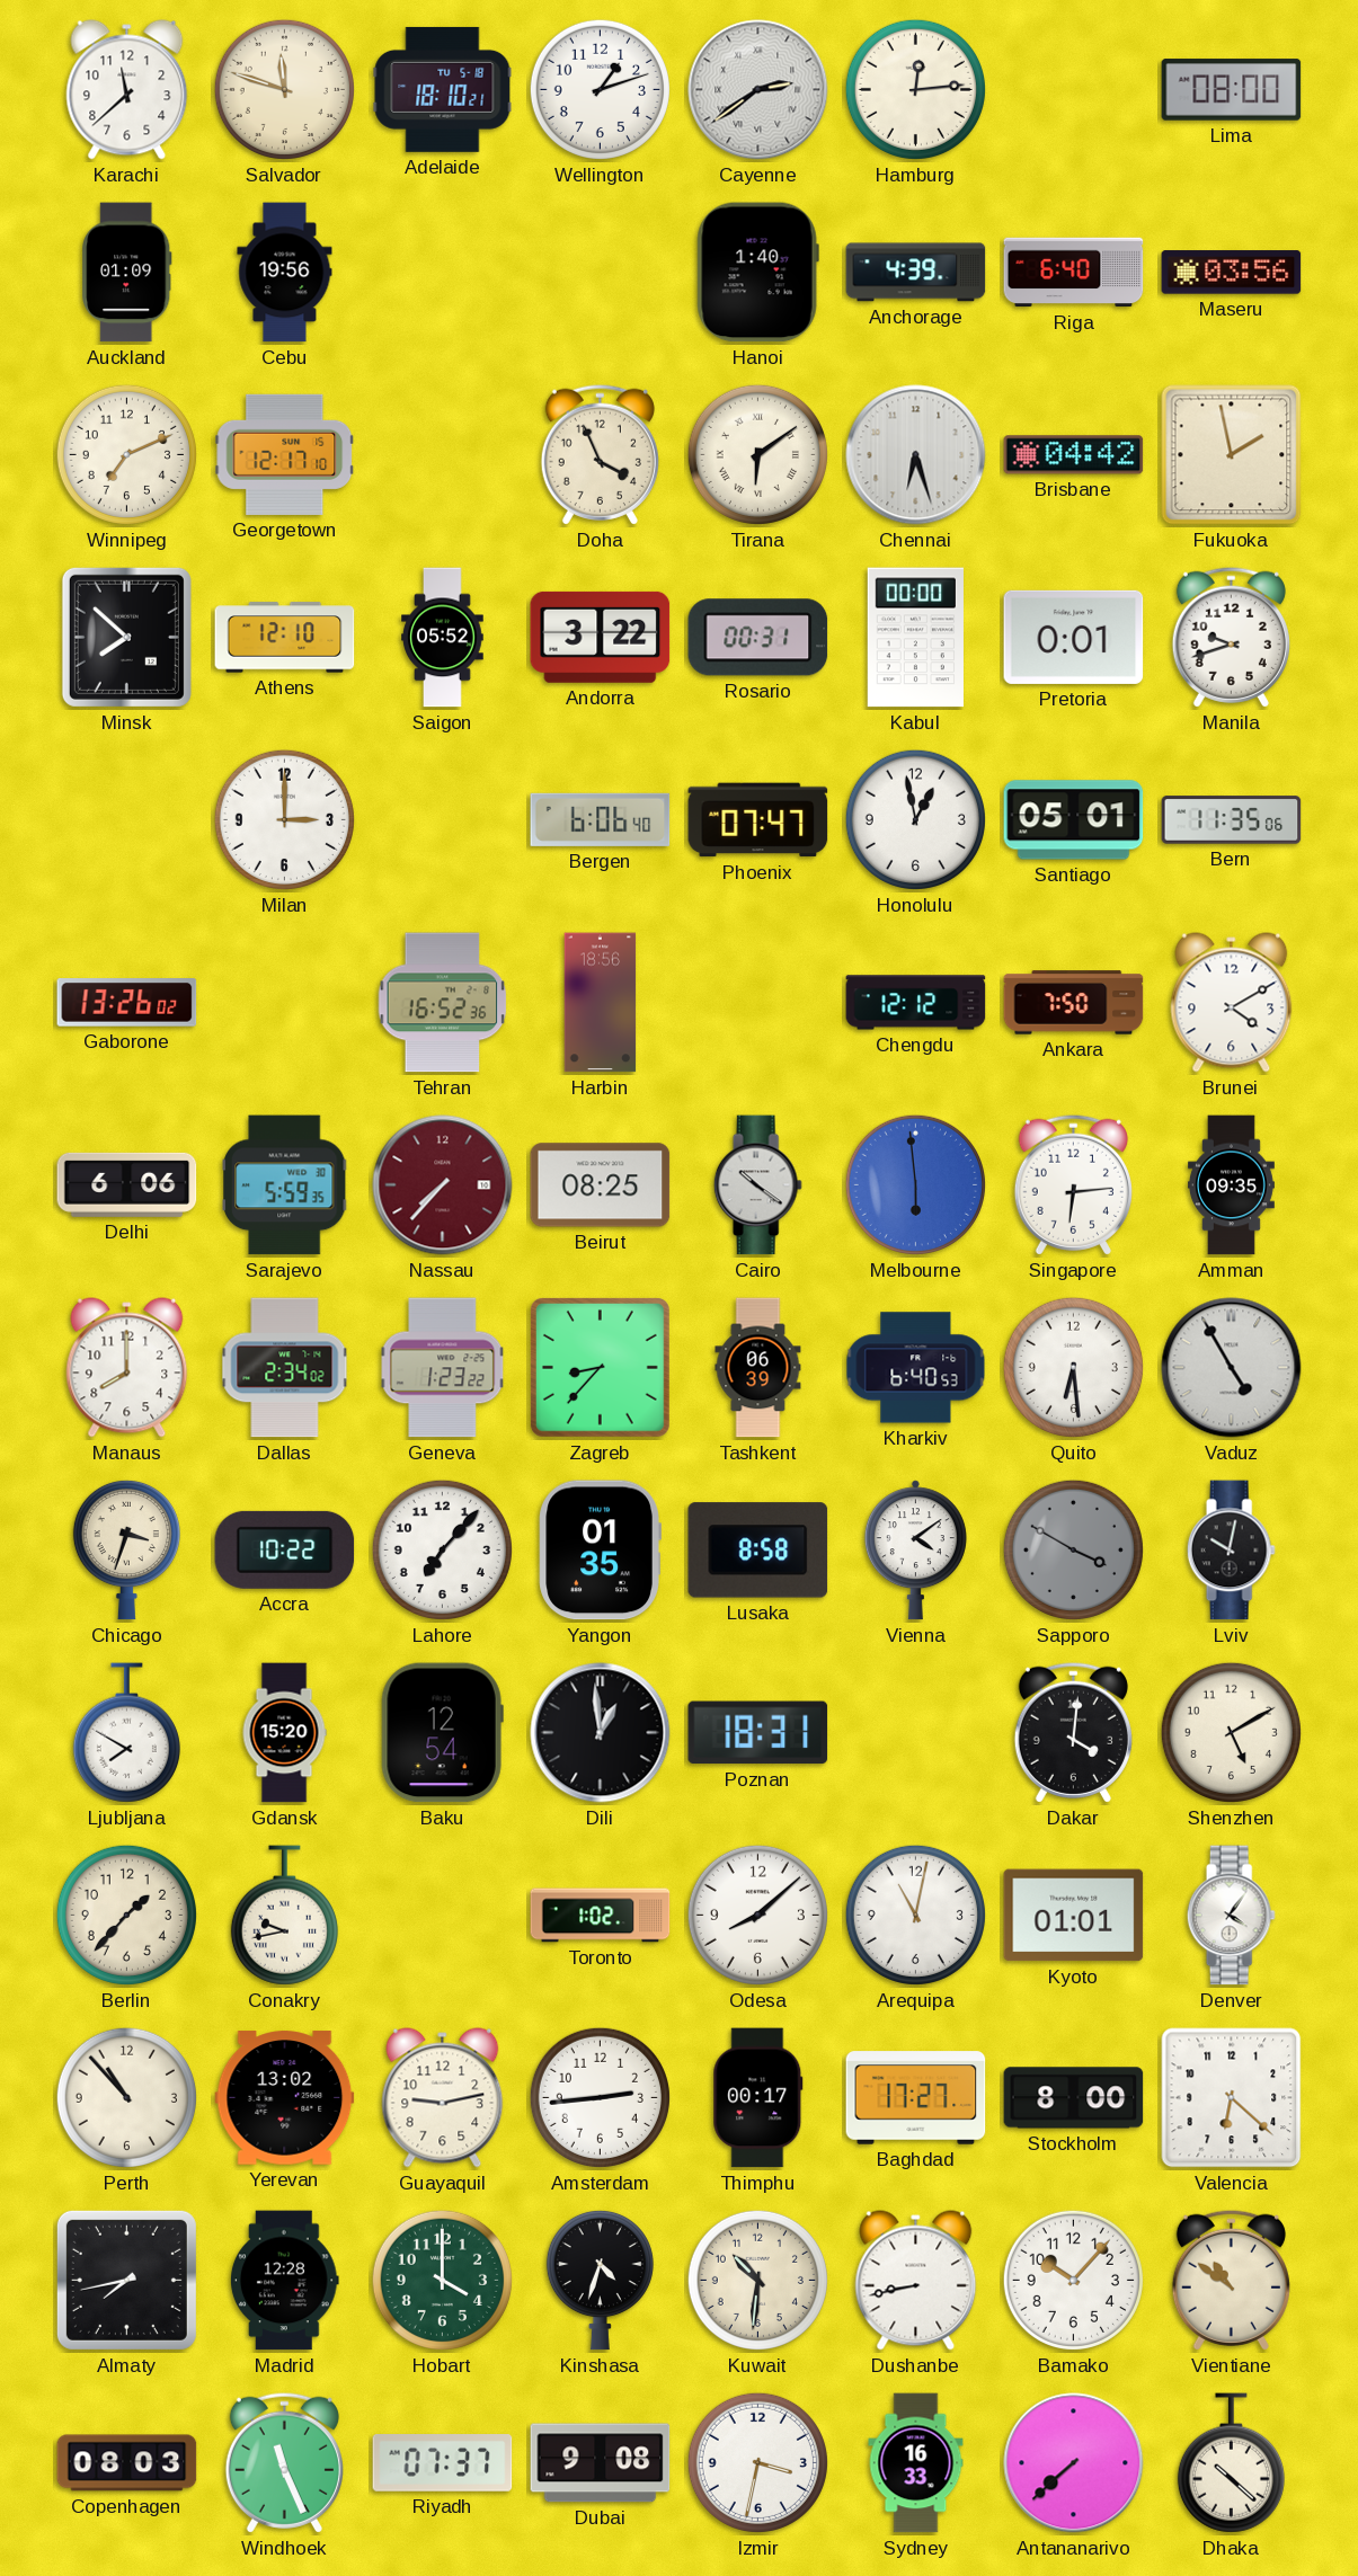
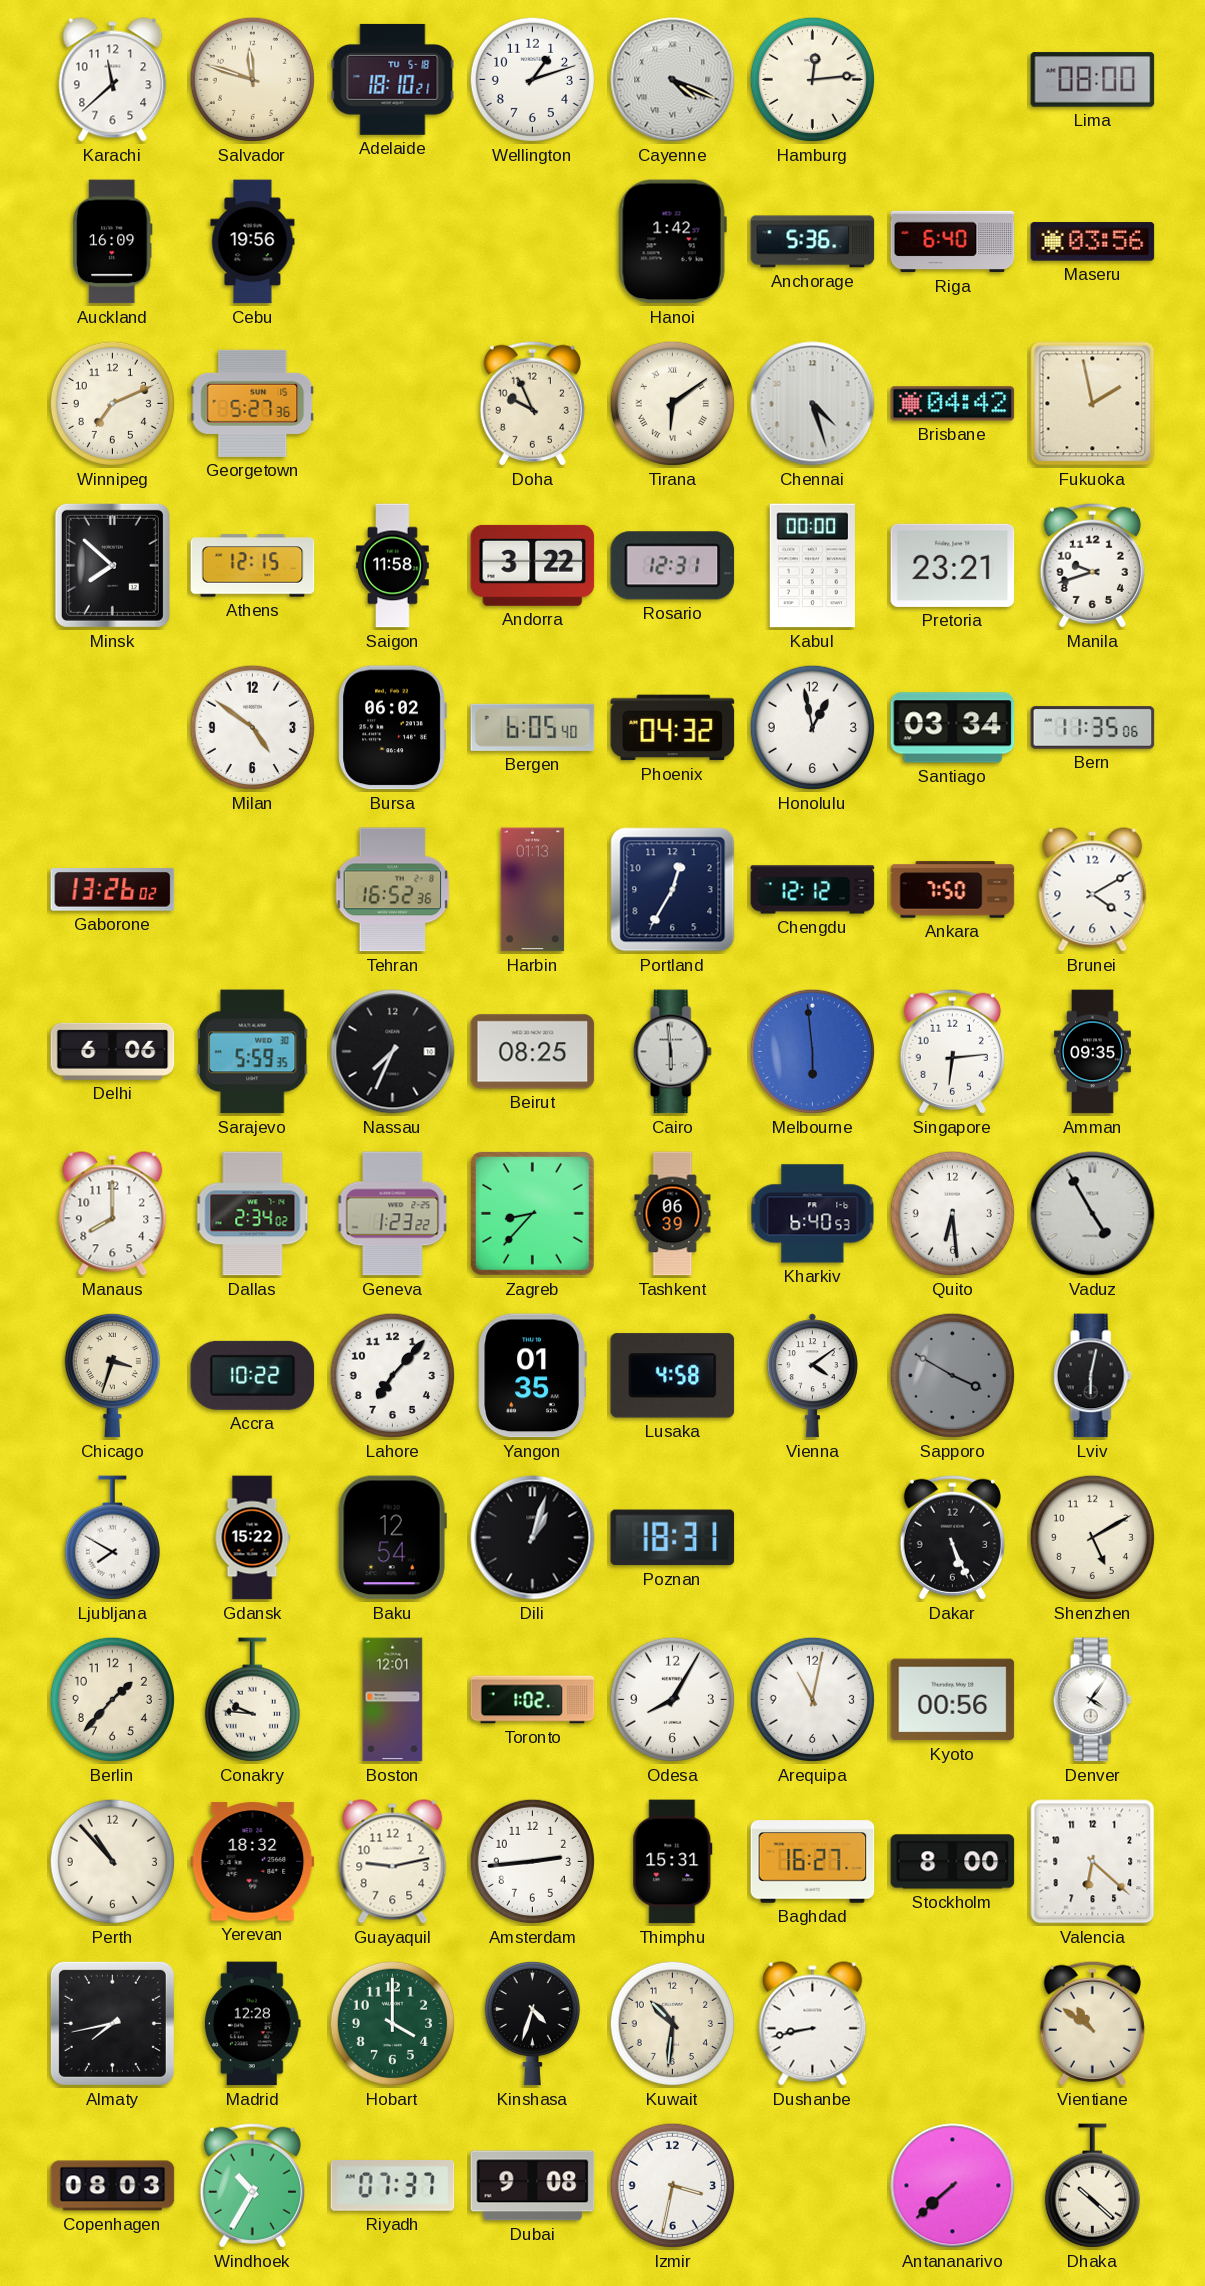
Cayenne: 2:39 -> 4:19
Auckland: 01:09 -> 16:09
Hanoi: 1:40 -> 1:42
Anchorage: 4:39 -> 5:36
Georgetown: 12:17 -> 5:27
Doha: 3:56 -> 9:56
Chennai: 6:27 -> 4:27
Athens: 12:10 -> 12:15
Saigon: 05:52 -> 11:58
Rosario: 00:31 -> 12:31
Pretoria: 0:01 -> 23:21
Milan: 3:00 -> 4:51
Bursa: none -> 06:02
Bergen: 6:06 -> 6:05
Phoenix: 07:47 -> 04:32
Santiago: 05:01 -> 03:34
Harbin: 18:56 -> 01:13
Portland: none -> 12:35
Nassau: 7:37 -> 7:34
Nassau dial: burgundy -> black
Cairo: 10:21 -> 5:59
Lusaka: 8:58 -> 4:58
Lviv: 10:02 -> 6:02
Gdansk: 15:20 -> 15:22
Dili: 12:59 -> 1:03
Dakar: 4:01 -> 5:26
Conakry: 9:43 -> 9:46
Boston: none -> 12:01
Odesa: 8:08 -> 8:05
Kyoto: 01:01 -> 00:56
Yerevan: 13:02 -> 18:32
Thimphu: 00:17 -> 15:31
Baghdad: 17:27 -> 16:27
Bamako: 10:07 -> none
Windhoek: 11:26 -> 10:35
Sydney: 16:33 -> none
